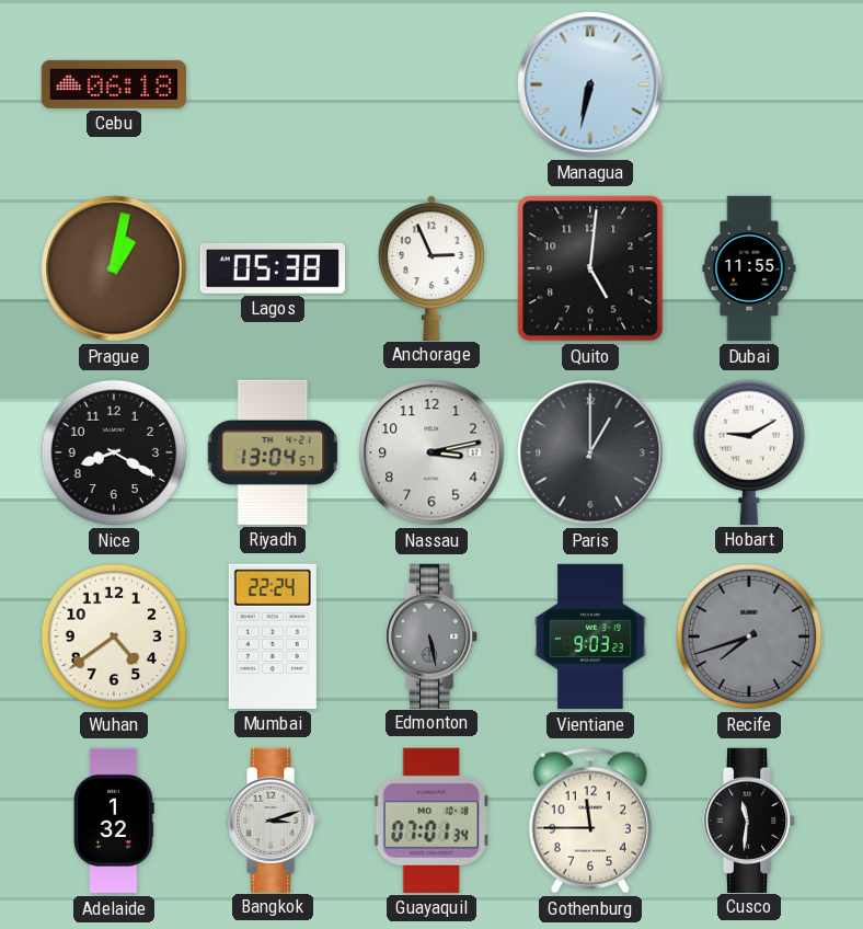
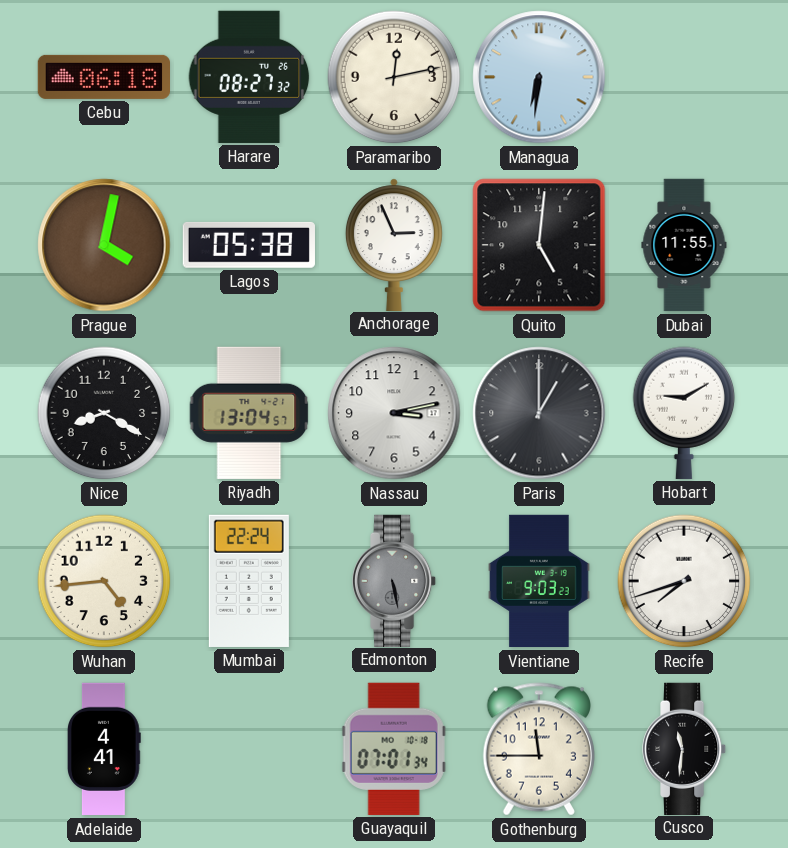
Harare: none -> 08:27
Paramaribo: none -> 12:13
Managua: 6:32 -> 6:31
Prague: 1:02 -> 4:02
Wuhan: 4:39 -> 4:44
Recife dial: grey -> white
Adelaide: 1:32 -> 4:41
Bangkok: 3:12 -> none
